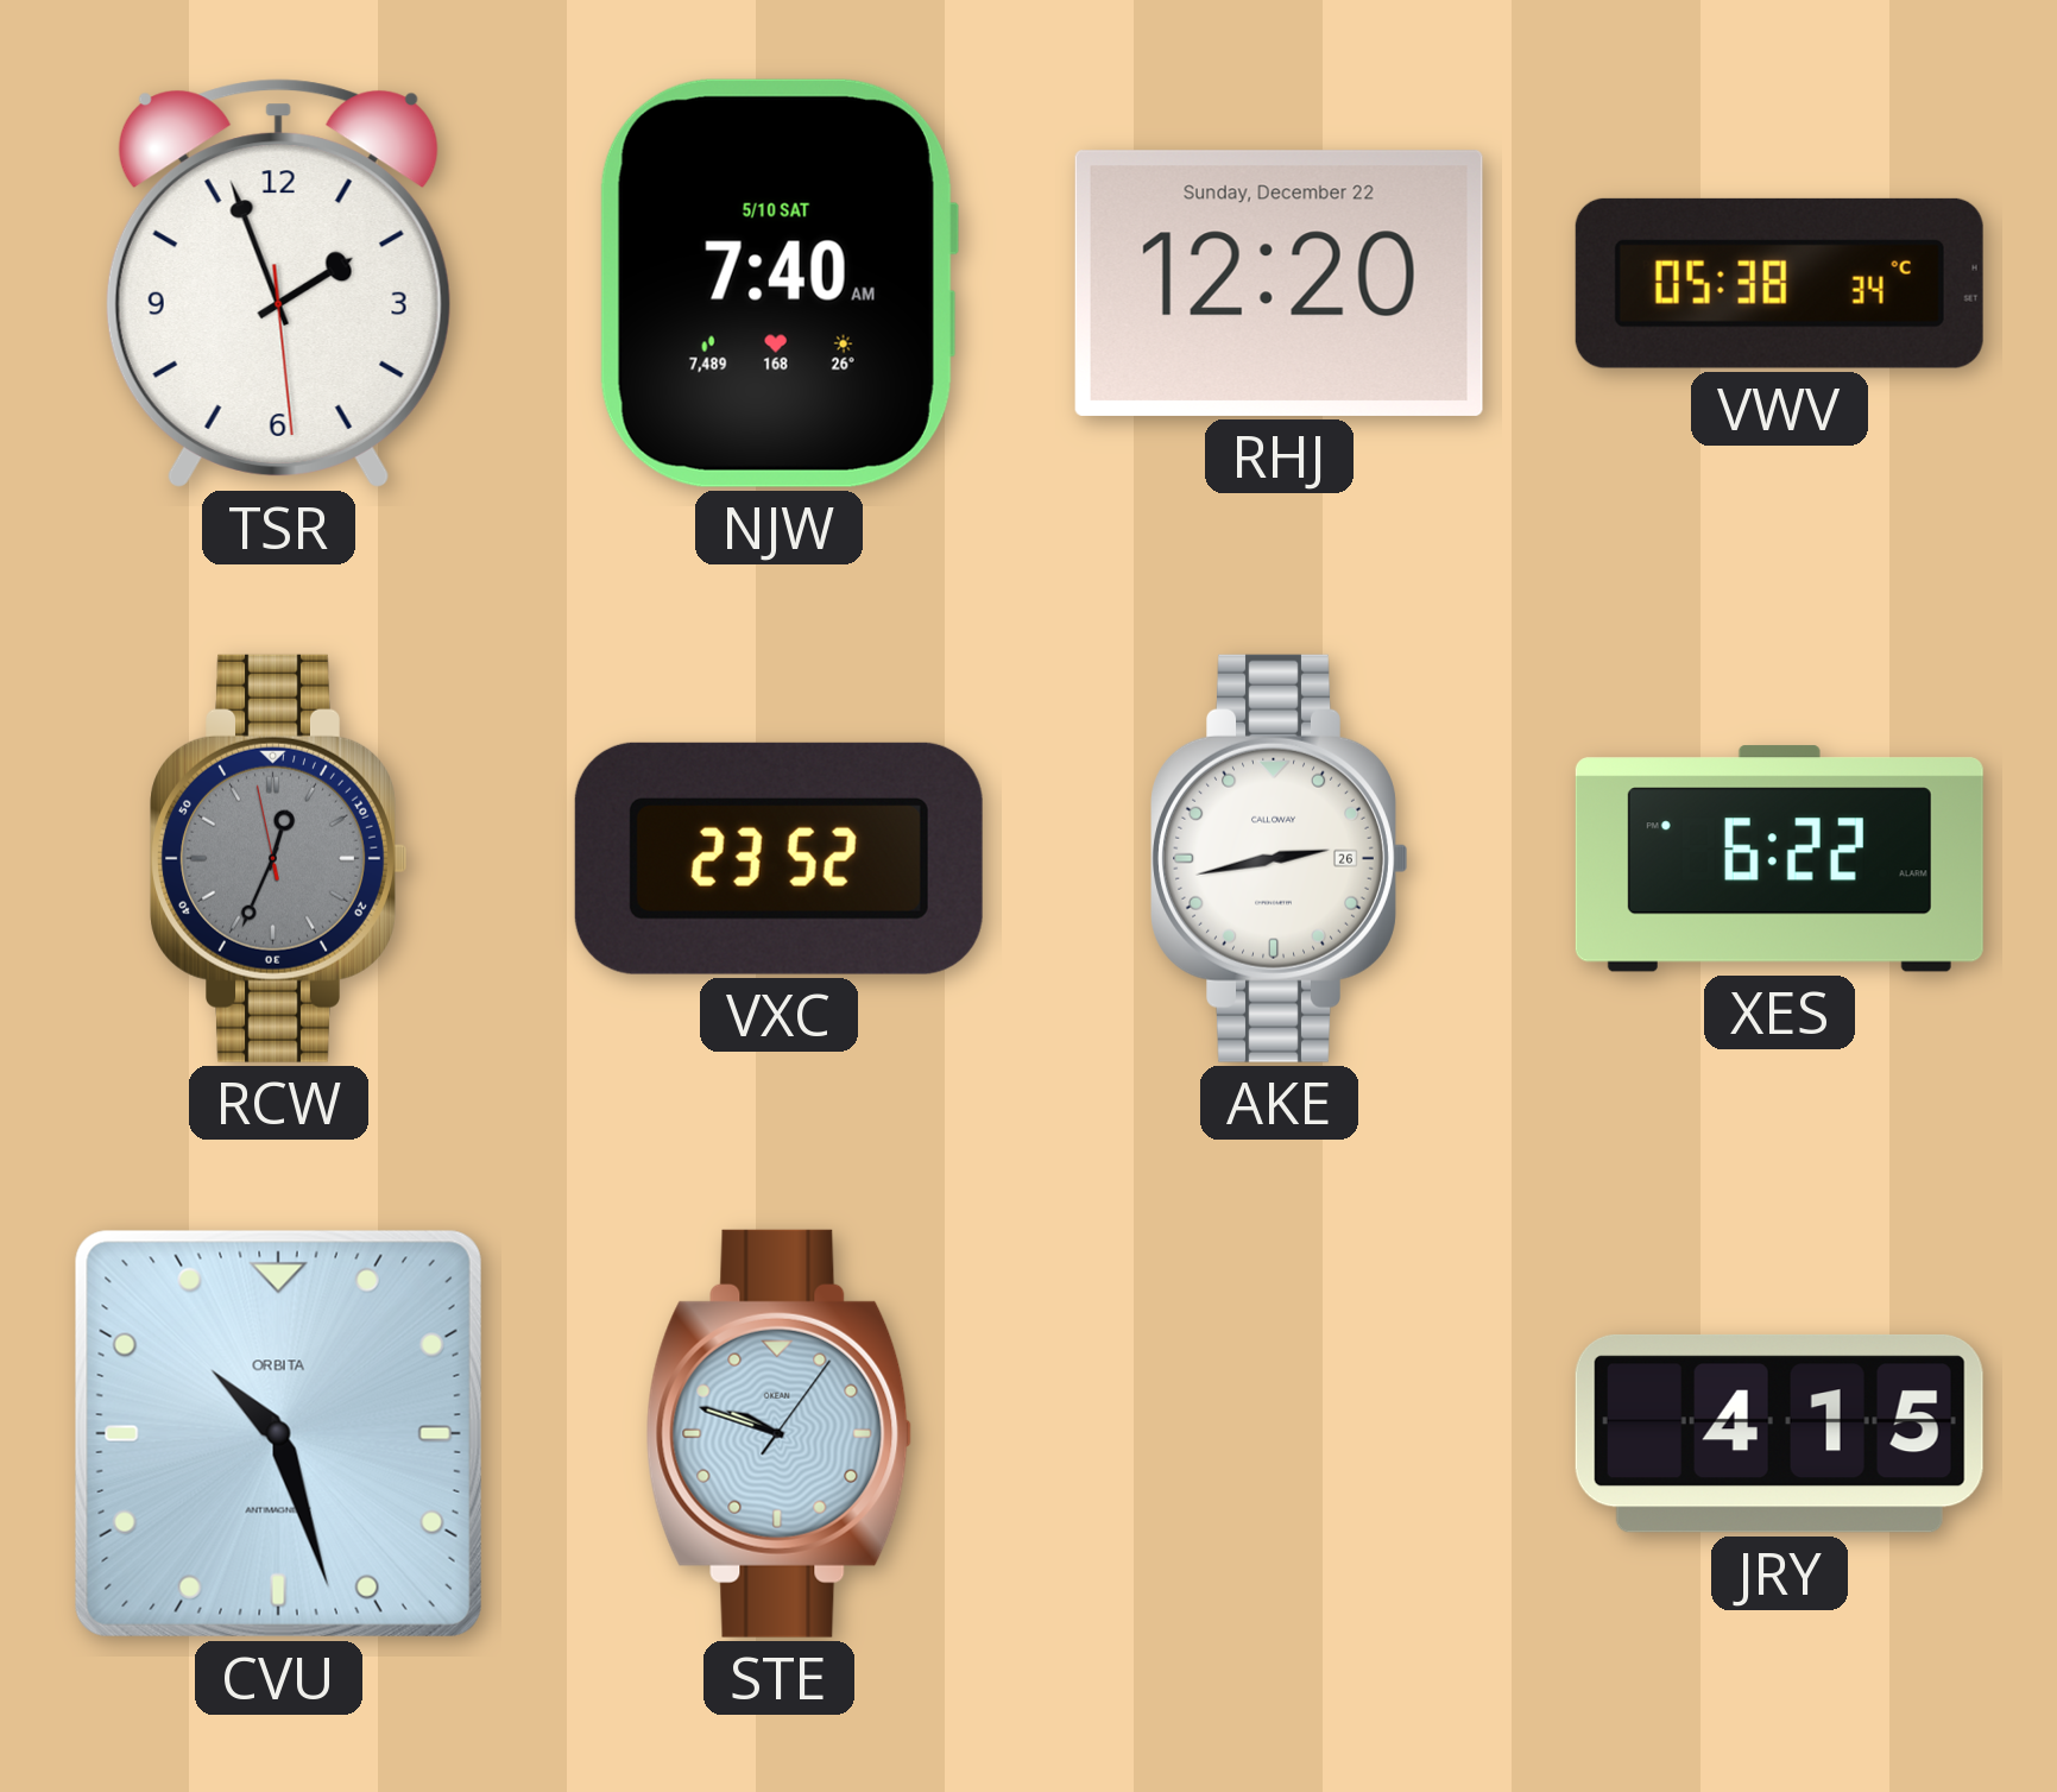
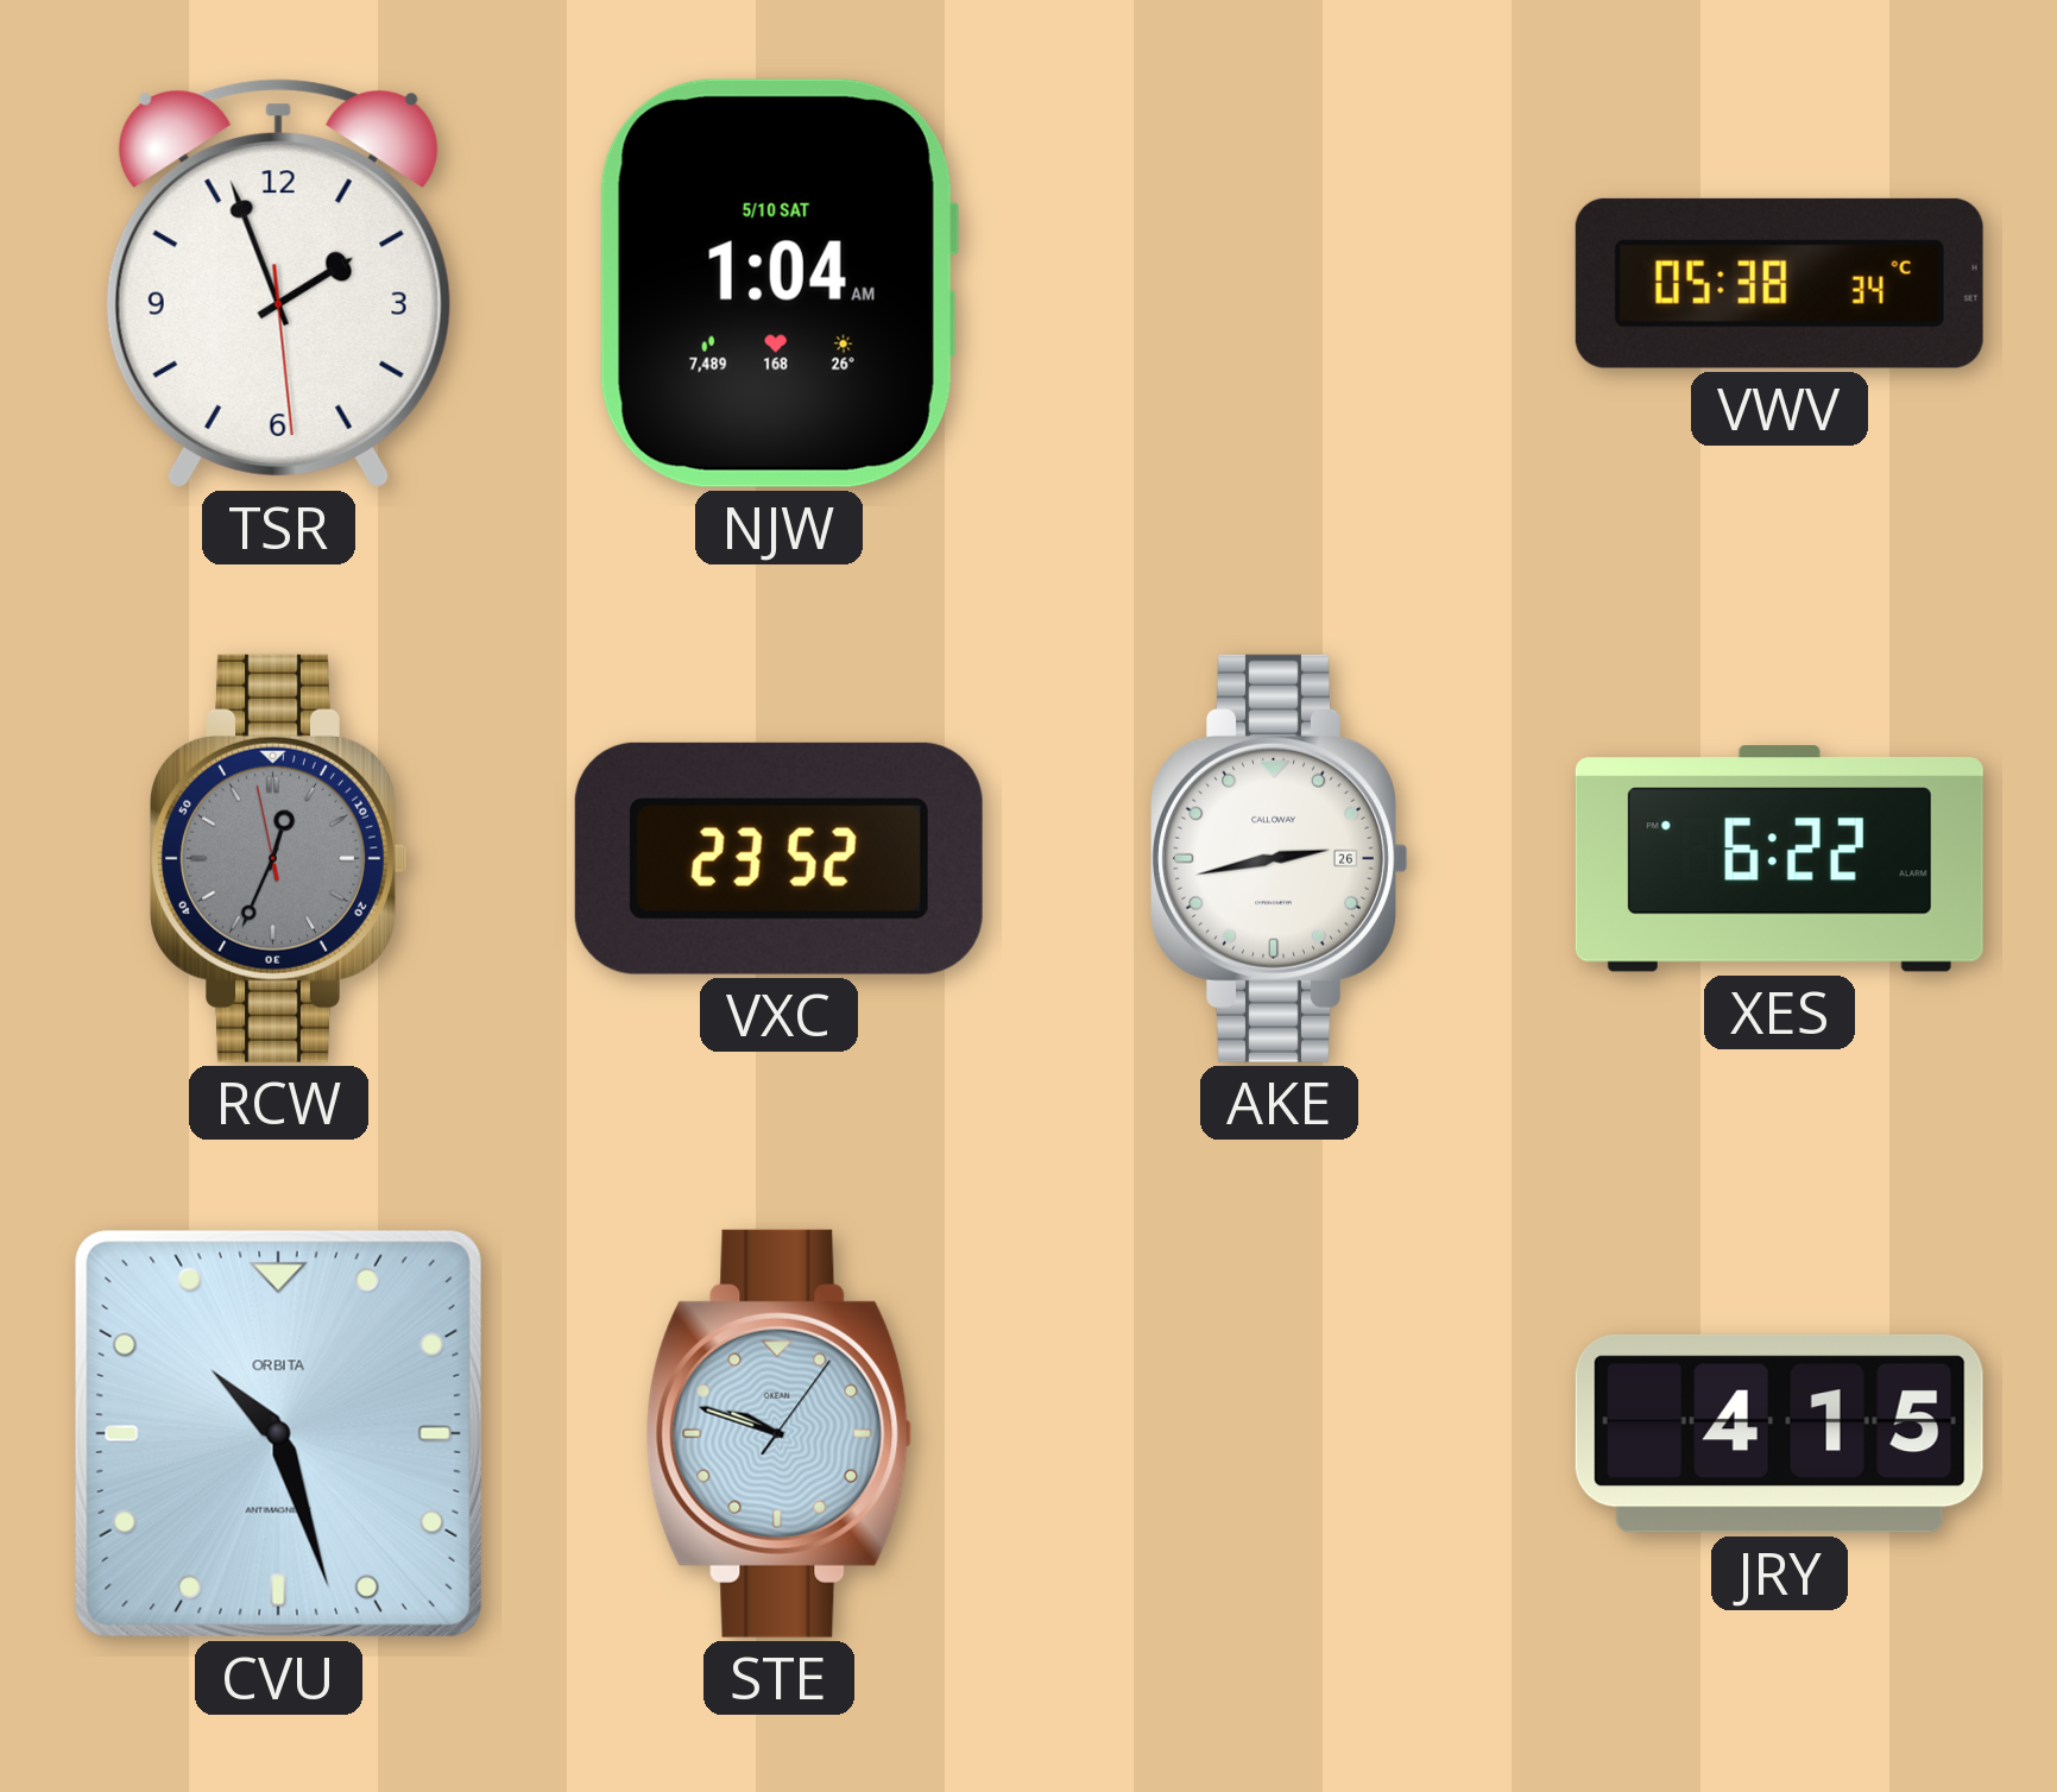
NJW: 7:40 -> 1:04
RHJ: 12:20 -> none
